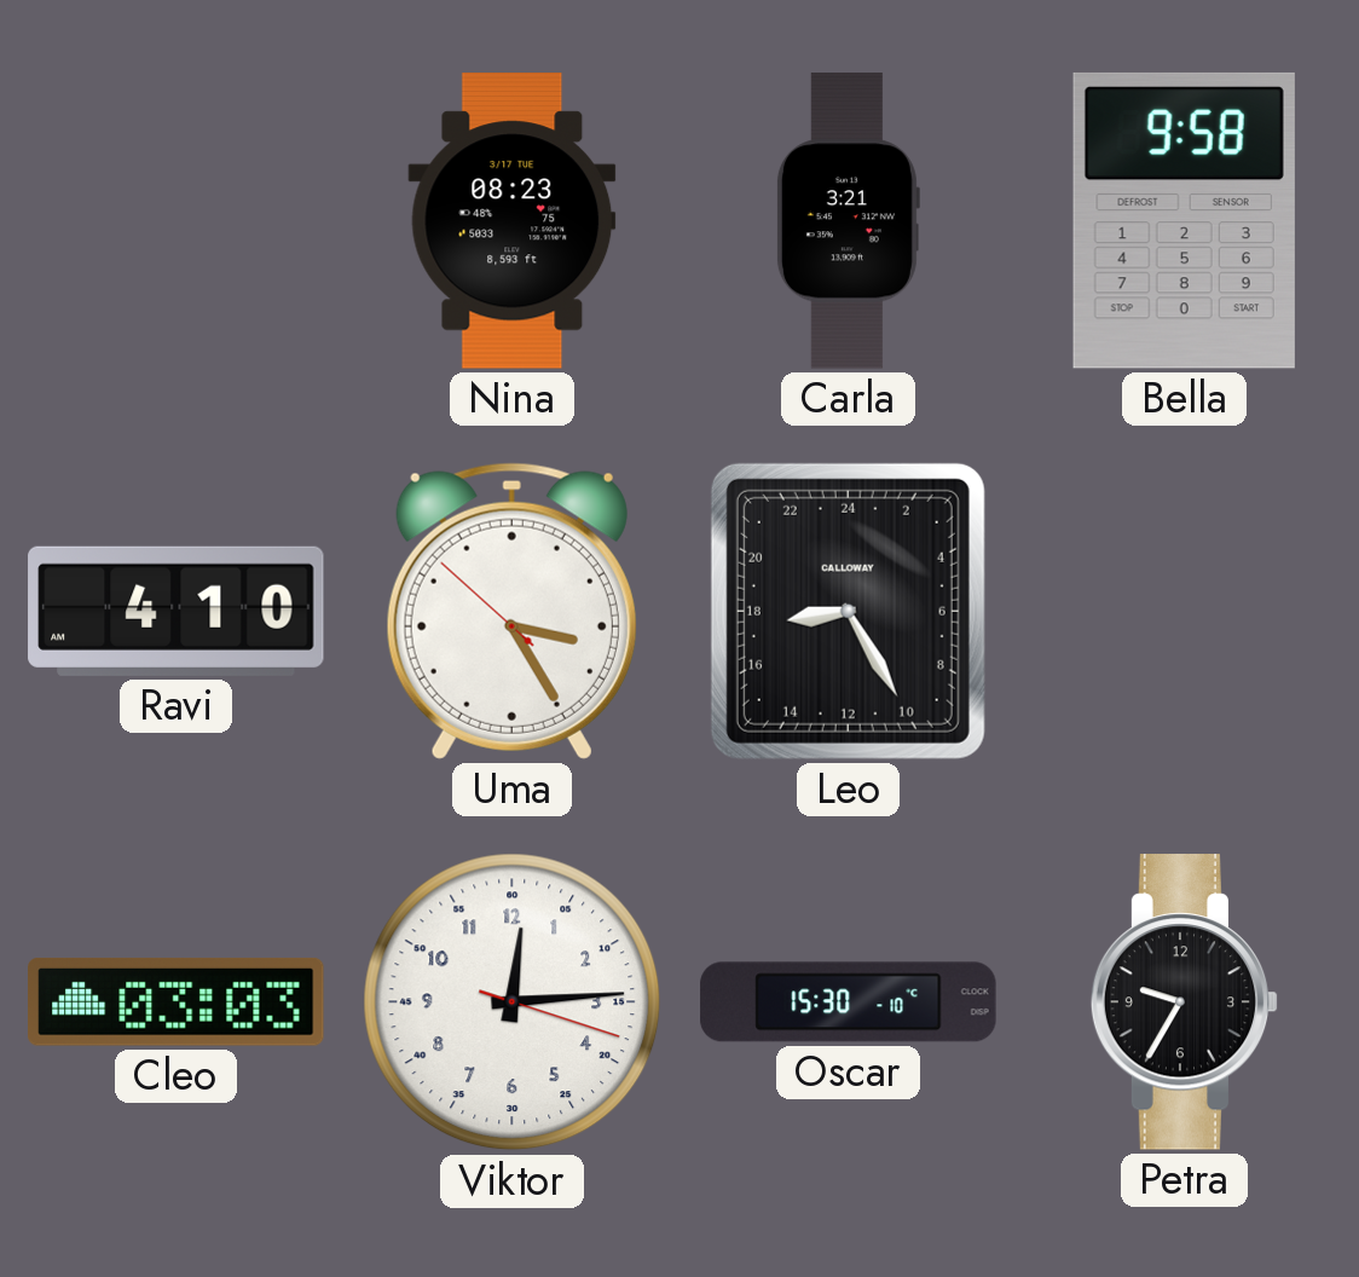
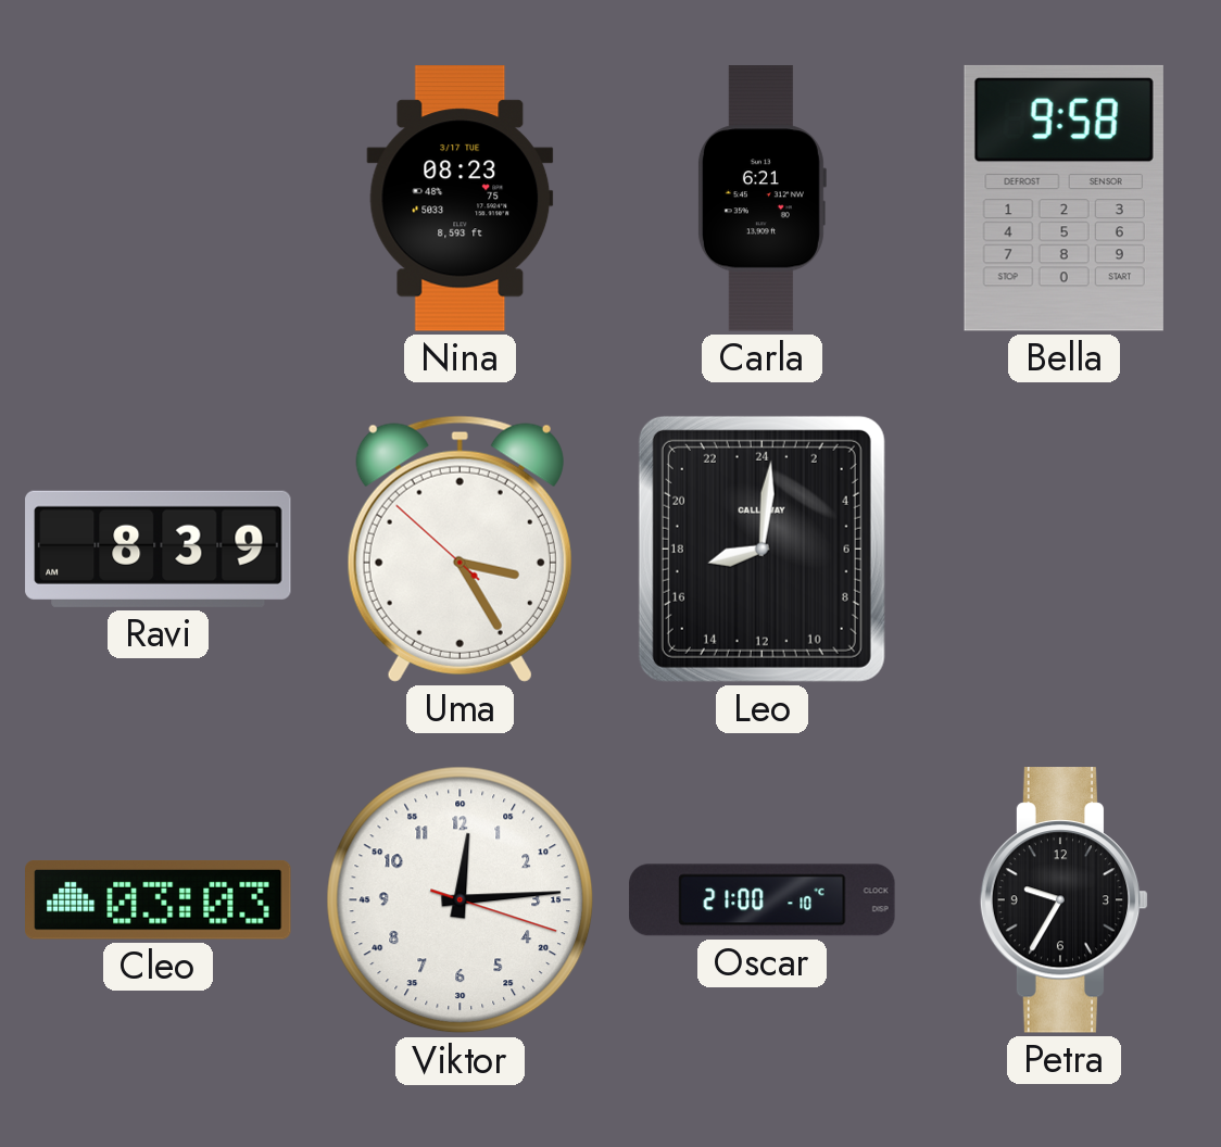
Carla: 3:21 -> 6:21
Ravi: 4:10 -> 8:39
Leo: 17:25 -> 17:01
Oscar: 15:30 -> 21:00
